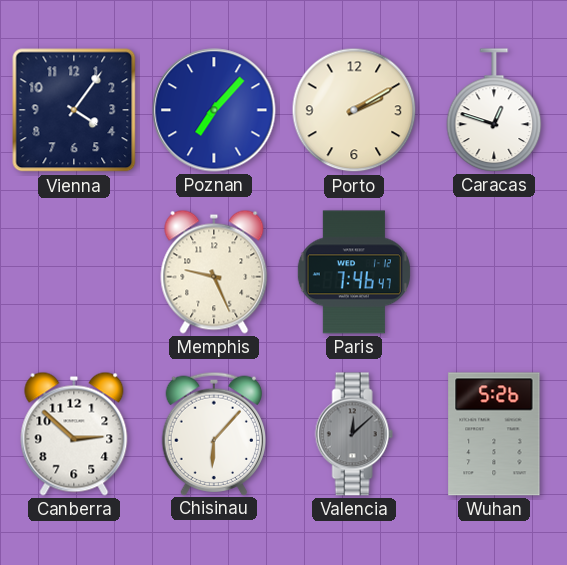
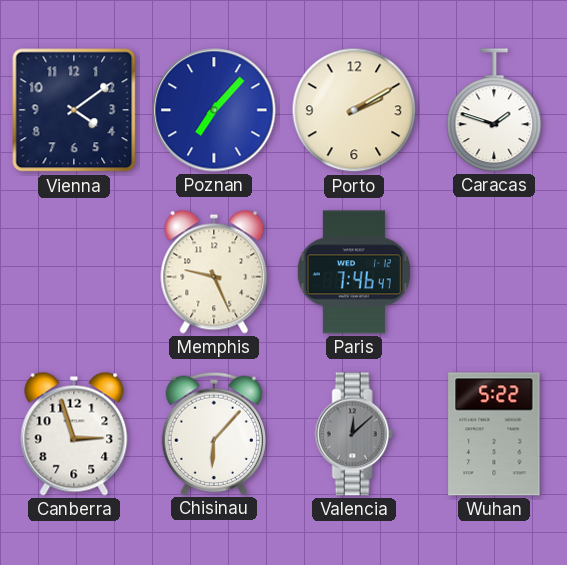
Vienna: 4:06 -> 4:09
Caracas: 12:48 -> 1:48
Canberra: 2:52 -> 2:57
Wuhan: 5:26 -> 5:22
